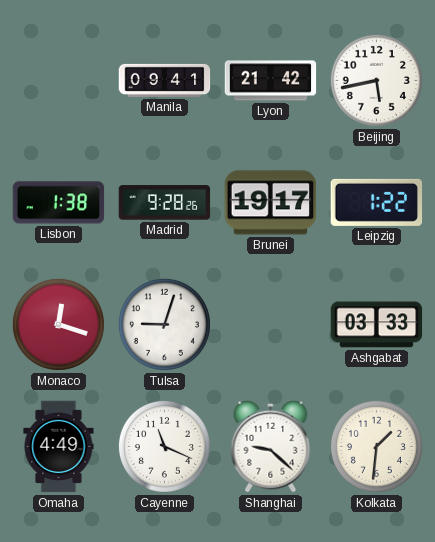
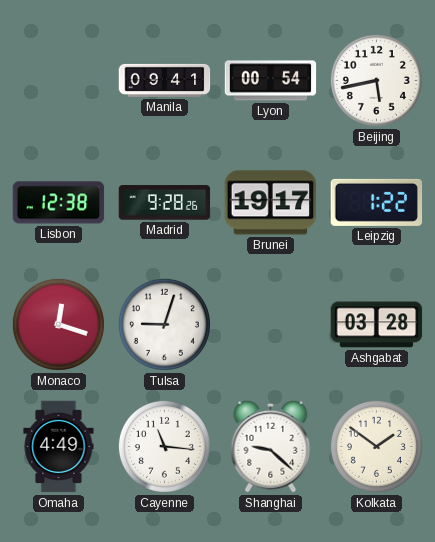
Lyon: 21:42 -> 00:54
Lisbon: 1:38 -> 12:38
Ashgabat: 03:33 -> 03:28
Cayenne: 11:19 -> 11:16
Kolkata: 1:31 -> 1:51
